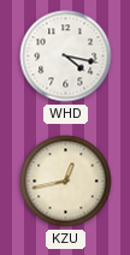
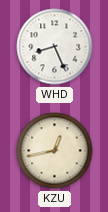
WHD: 4:17 -> 8:26
